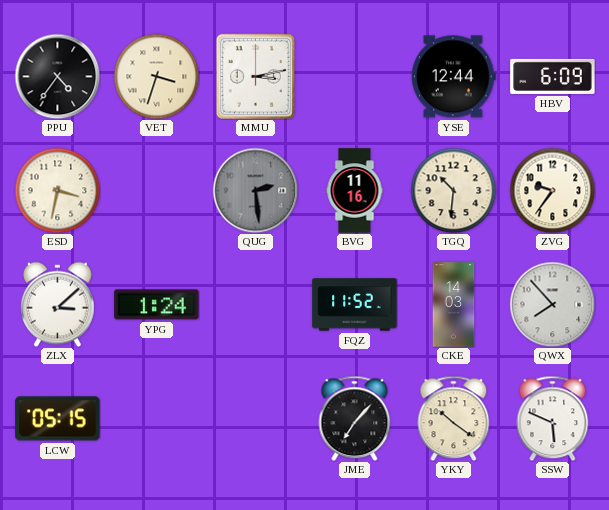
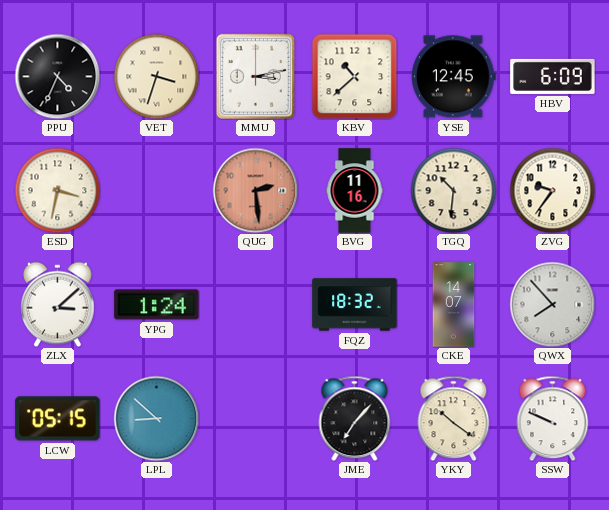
PPU: 4:36 -> 4:34
KBV: none -> 10:38
YSE: 12:44 -> 12:45
QUG dial: grey -> salmon
FQZ: 11:52 -> 18:32
CKE: 14:03 -> 14:07
LPL: none -> 8:52
SSW: 5:49 -> 9:49
